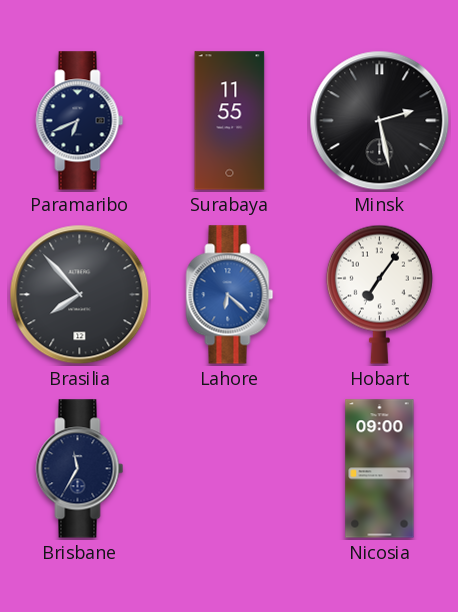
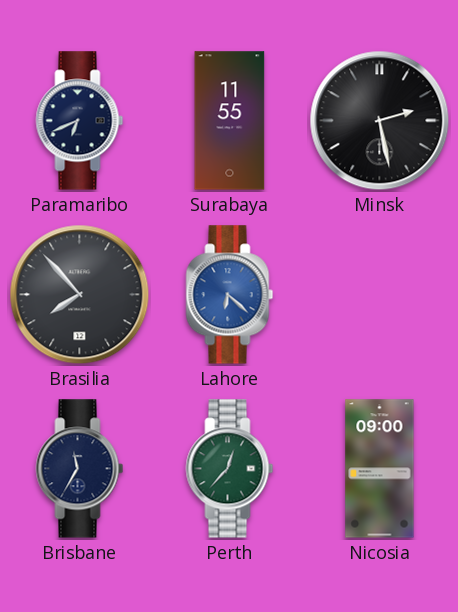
Hobart: 7:06 -> none
Perth: none -> 12:37
